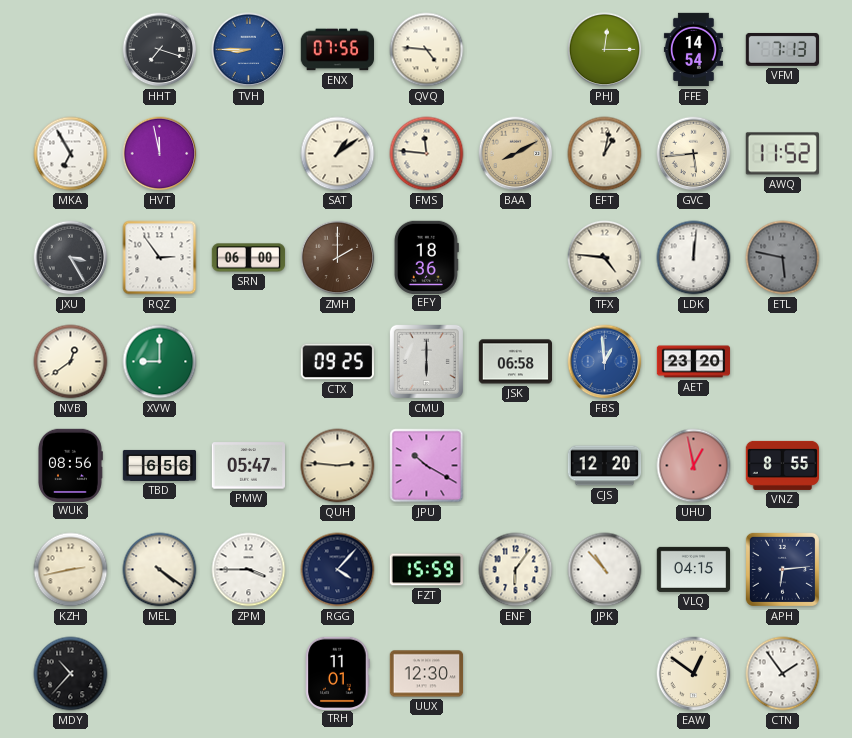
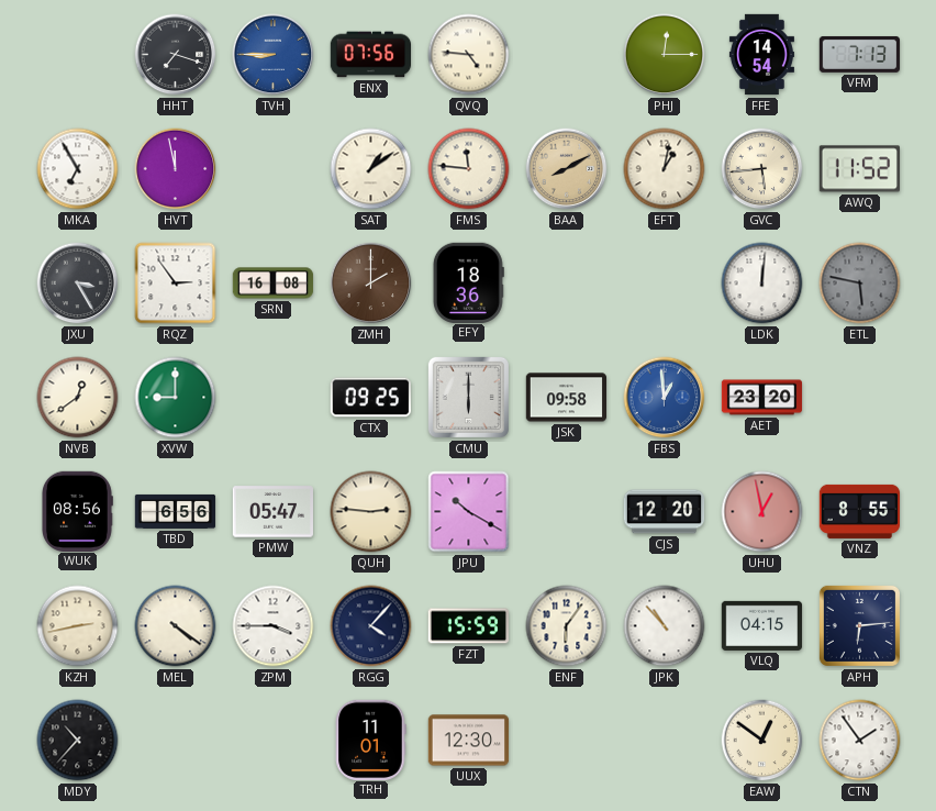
SRN: 06:00 -> 16:08
TFX: 4:46 -> none
JSK: 06:58 -> 09:58
